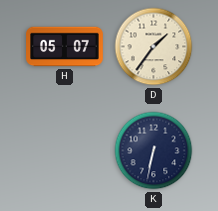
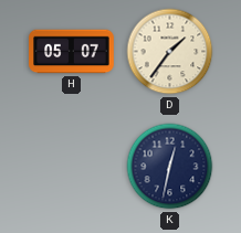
K: 6:32 -> 12:32
